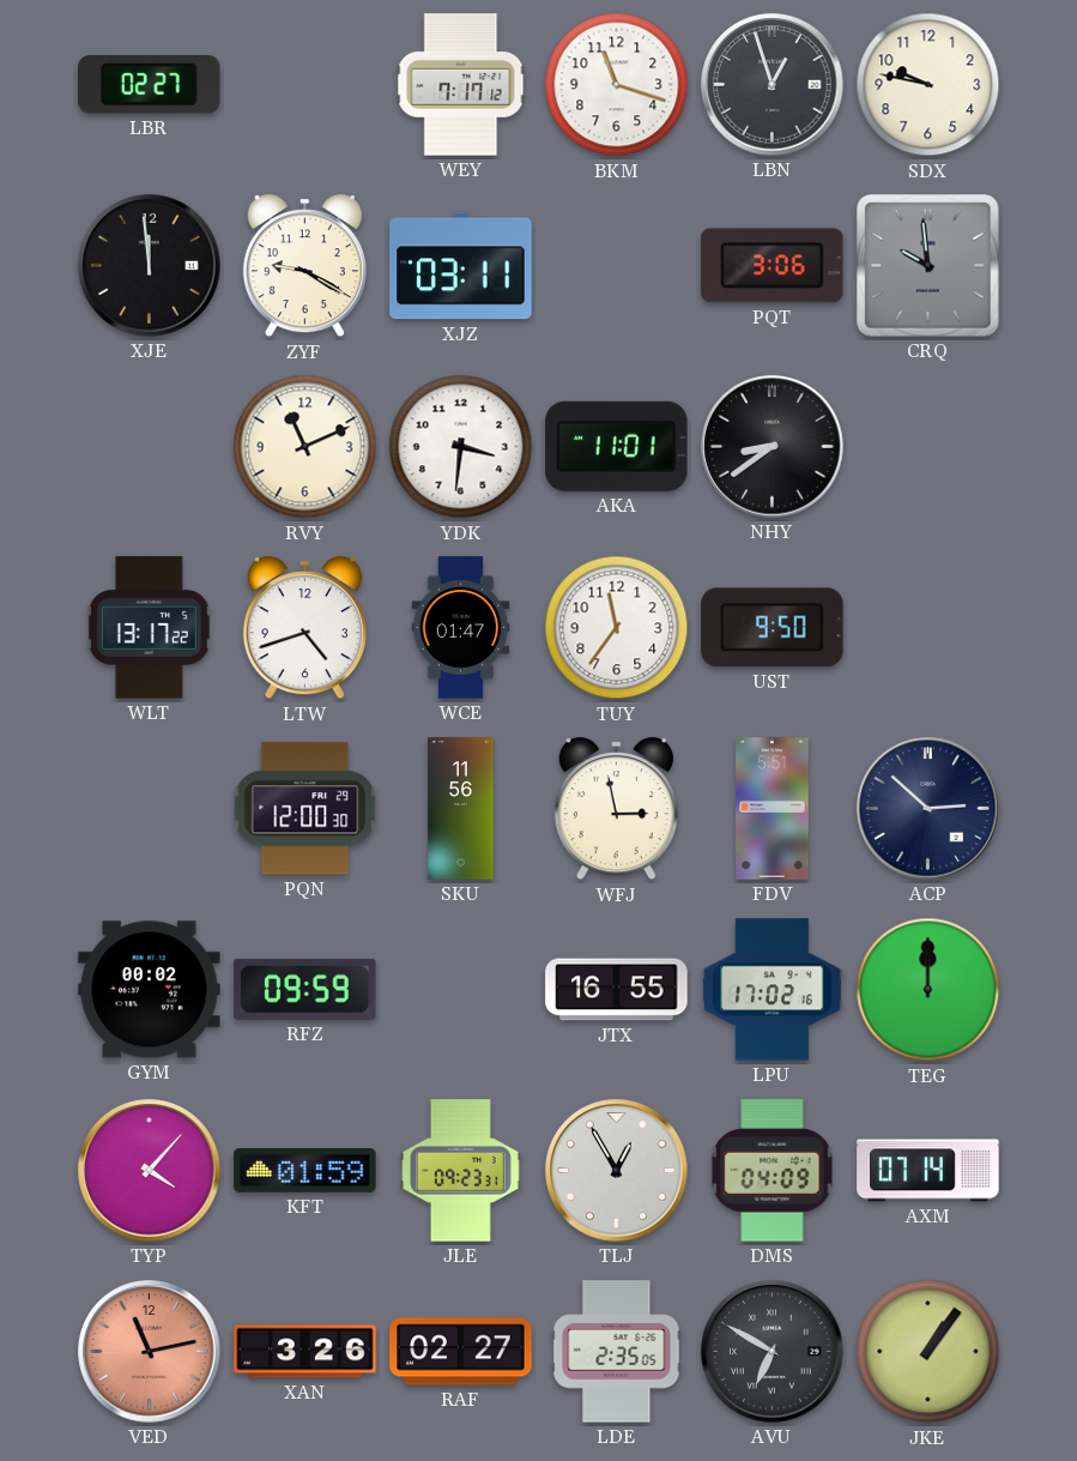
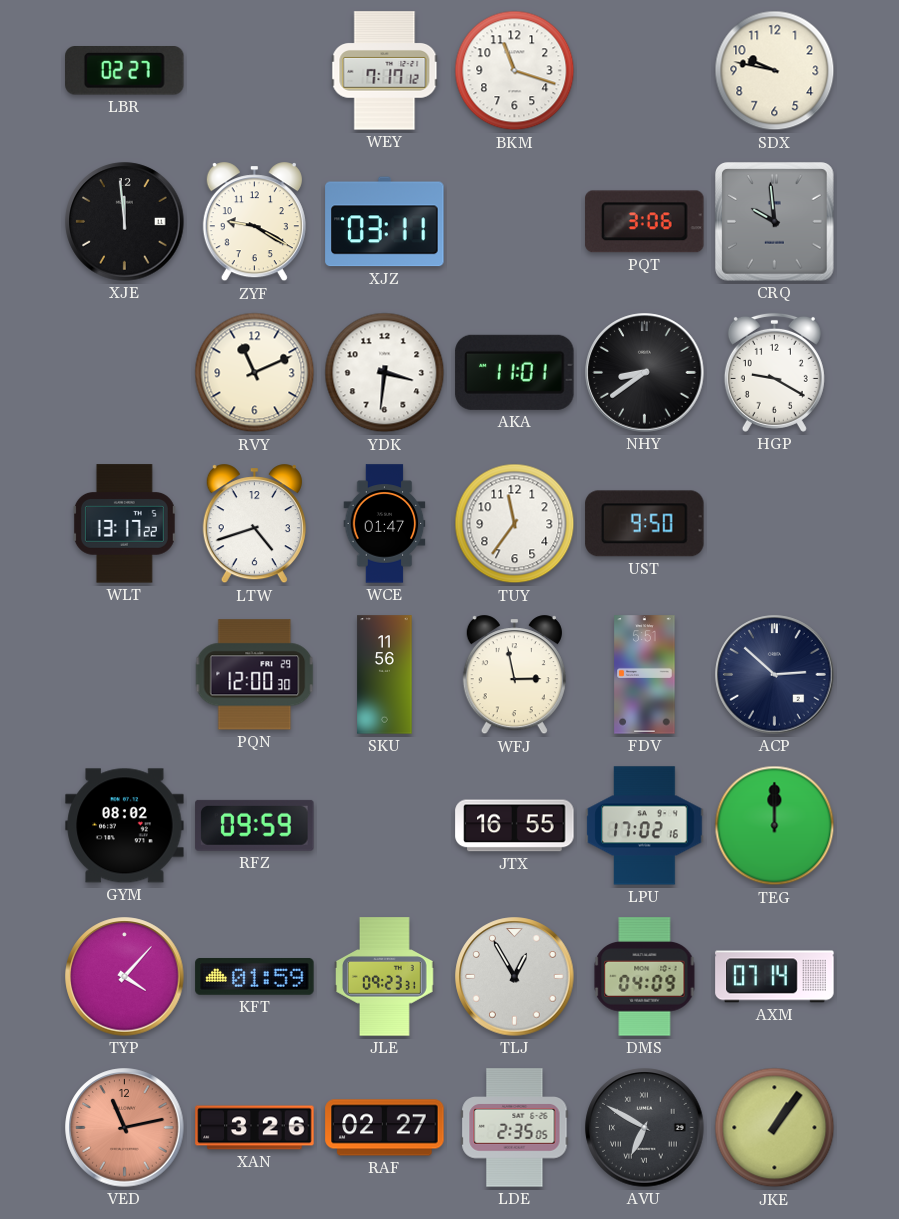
LBN: 12:57 -> none
HGP: none -> 9:20
GYM: 00:02 -> 08:02
